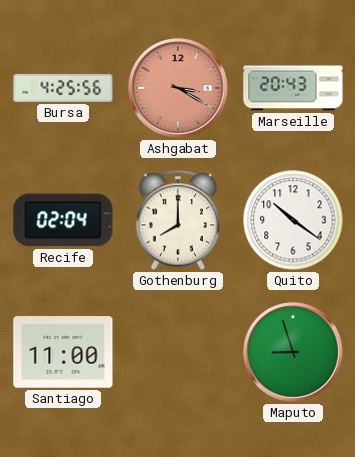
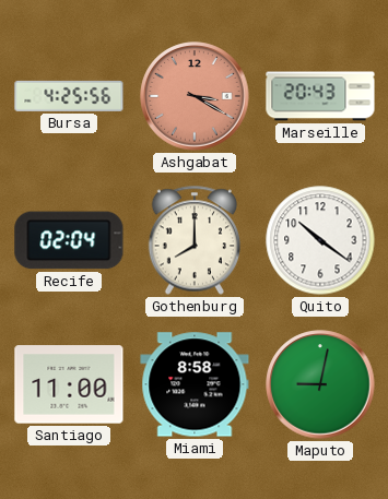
Miami: none -> 8:58
Maputo: 8:57 -> 9:02
